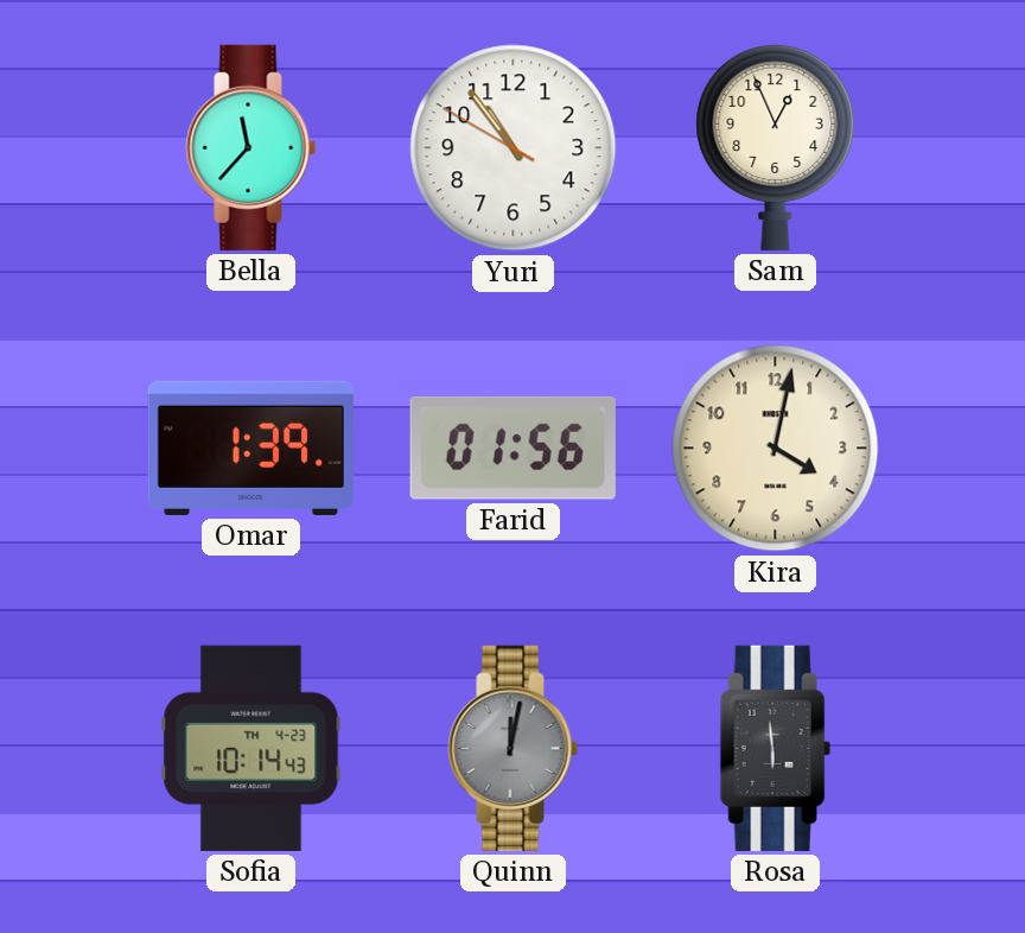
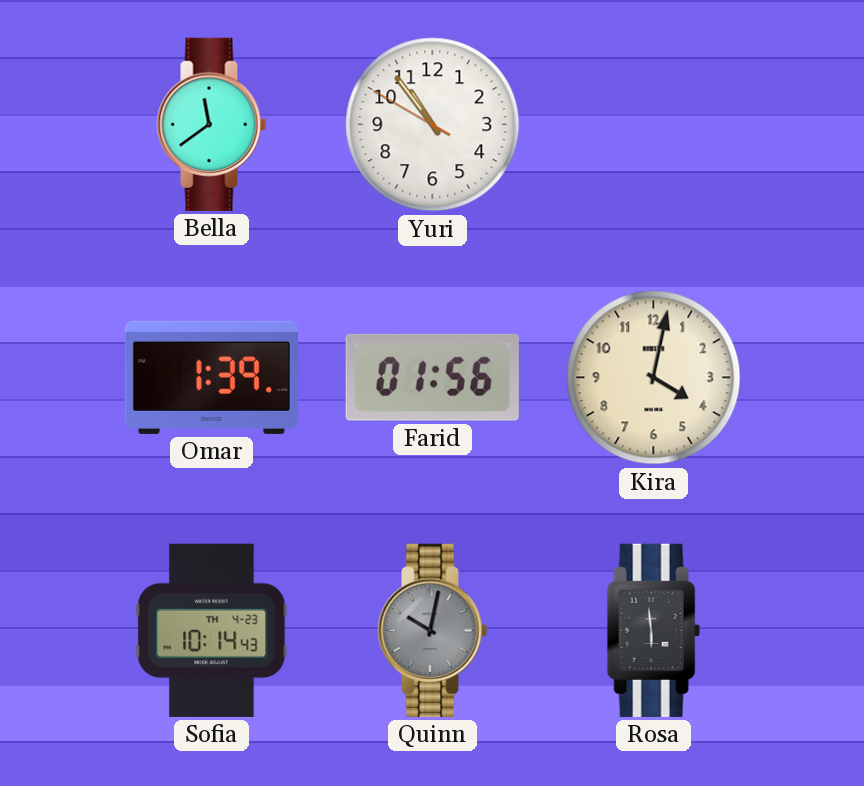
Bella: 11:37 -> 11:39
Sam: 12:56 -> none
Quinn: 12:02 -> 10:02
